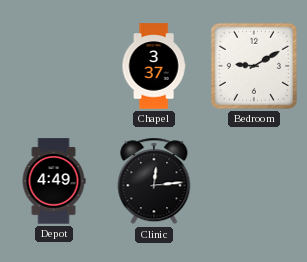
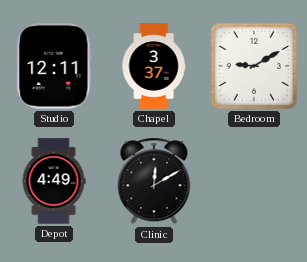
Studio: none -> 12:11
Clinic: 12:14 -> 12:10
